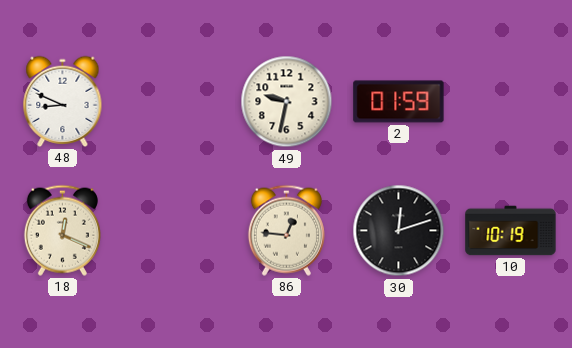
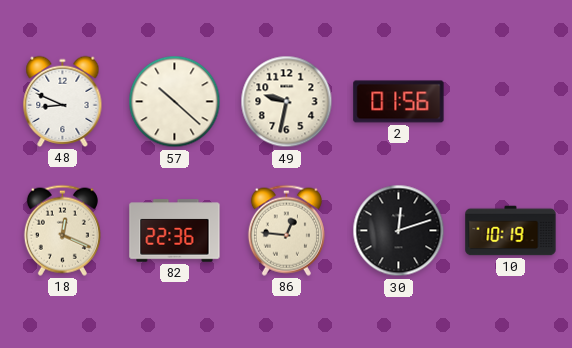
57: none -> 10:22
2: 01:59 -> 01:56
82: none -> 22:36
